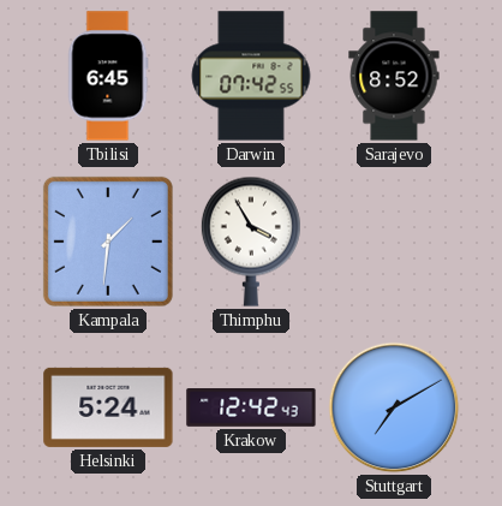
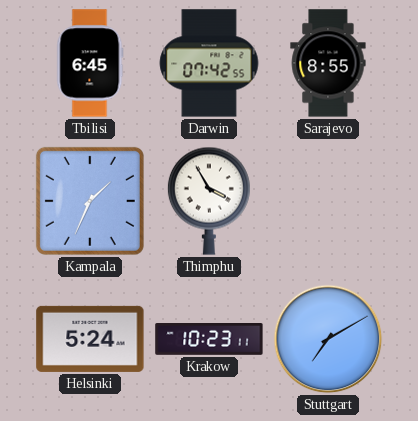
Sarajevo: 8:52 -> 8:55
Kampala: 1:31 -> 1:34
Krakow: 12:42 -> 10:23
